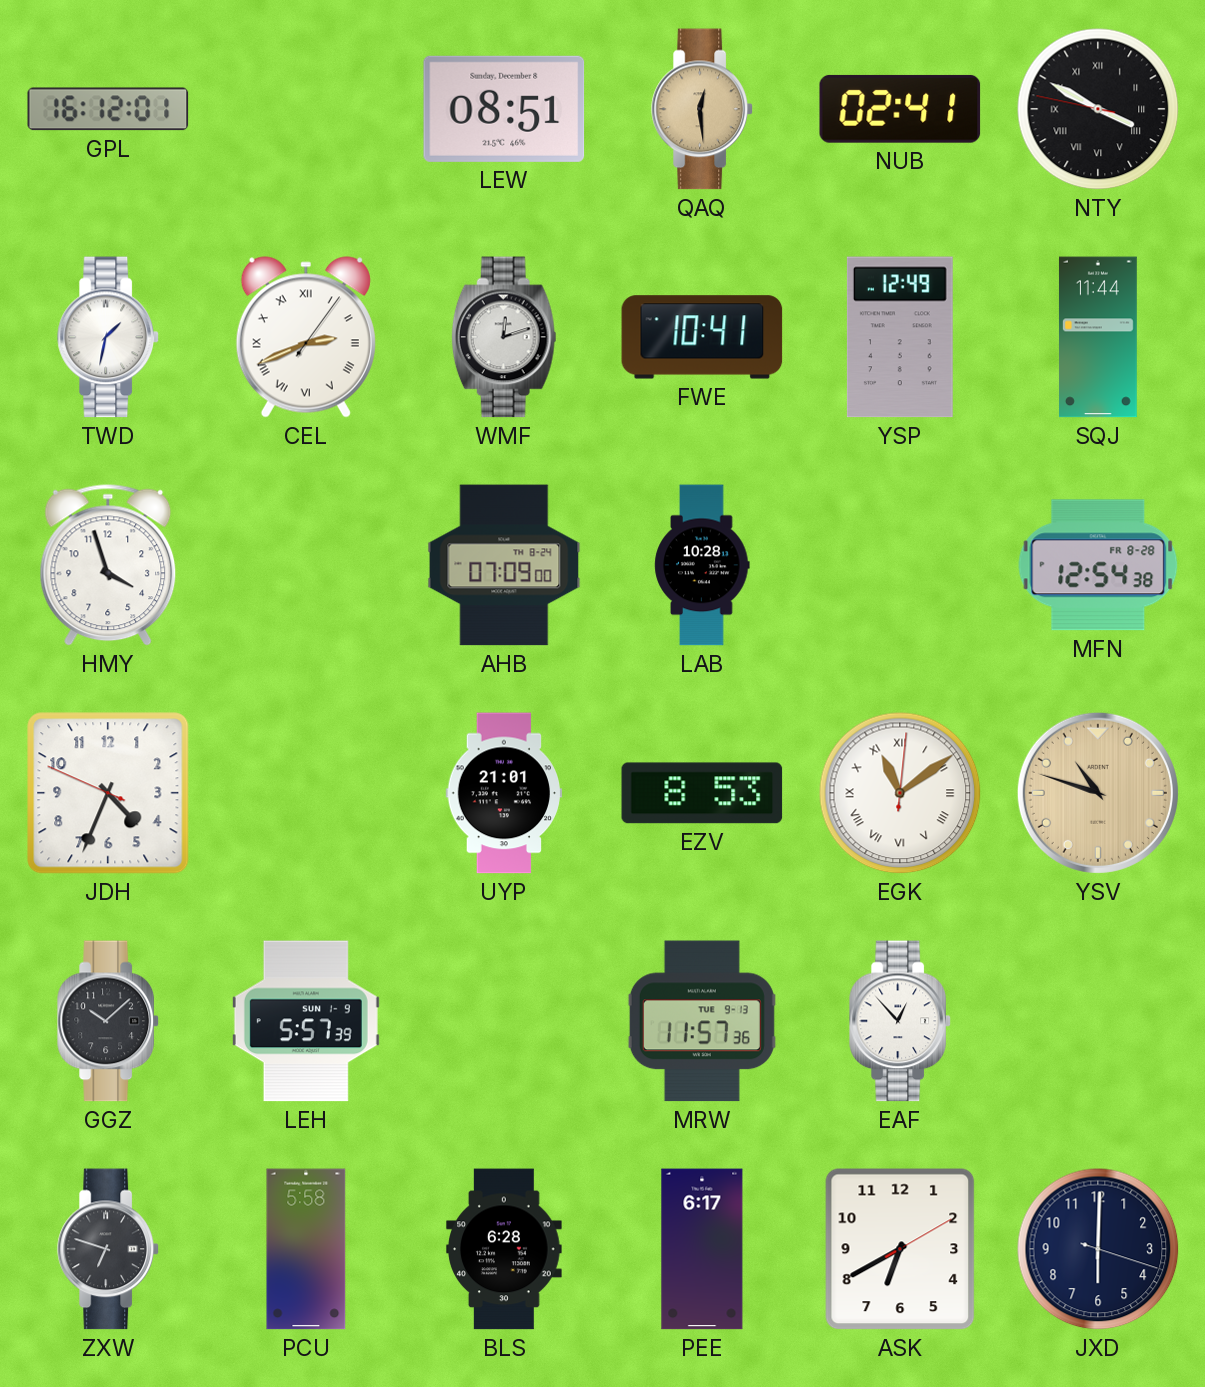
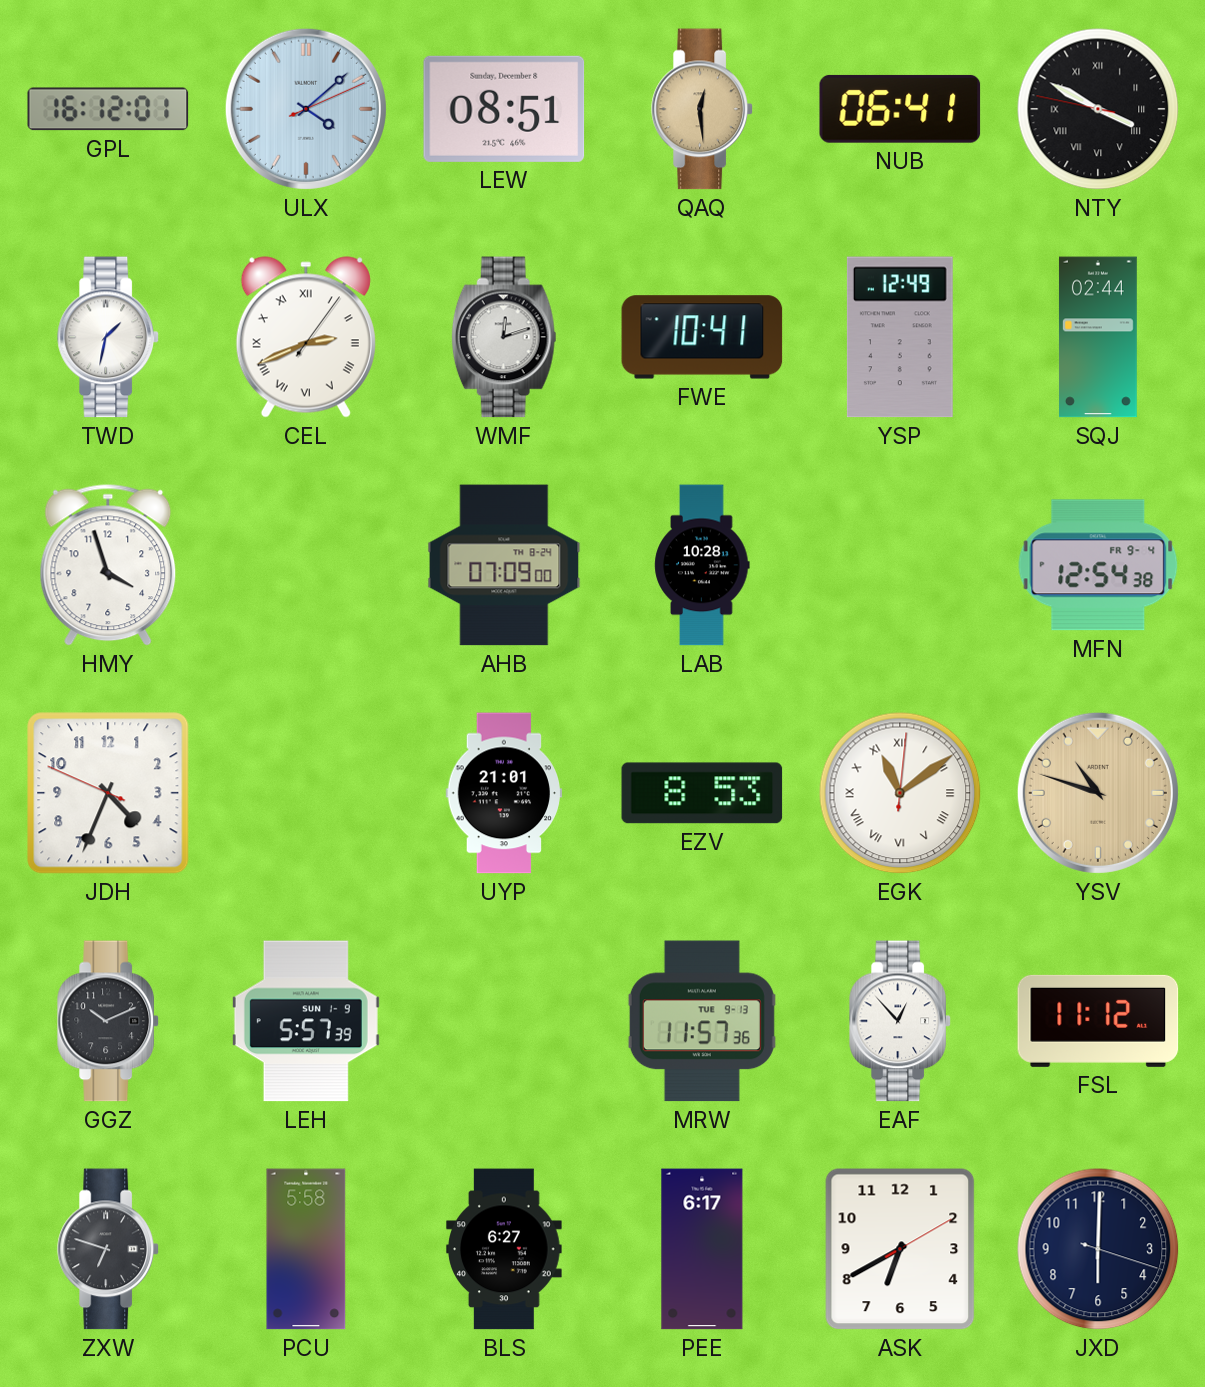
ULX: none -> 4:08
NUB: 02:41 -> 06:41
SQJ: 11:44 -> 02:44
MFN date: FR 8-28 -> FR 9-4
GGZ: 10:08 -> 10:11
FSL: none -> 11:12
BLS: 6:28 -> 6:27
